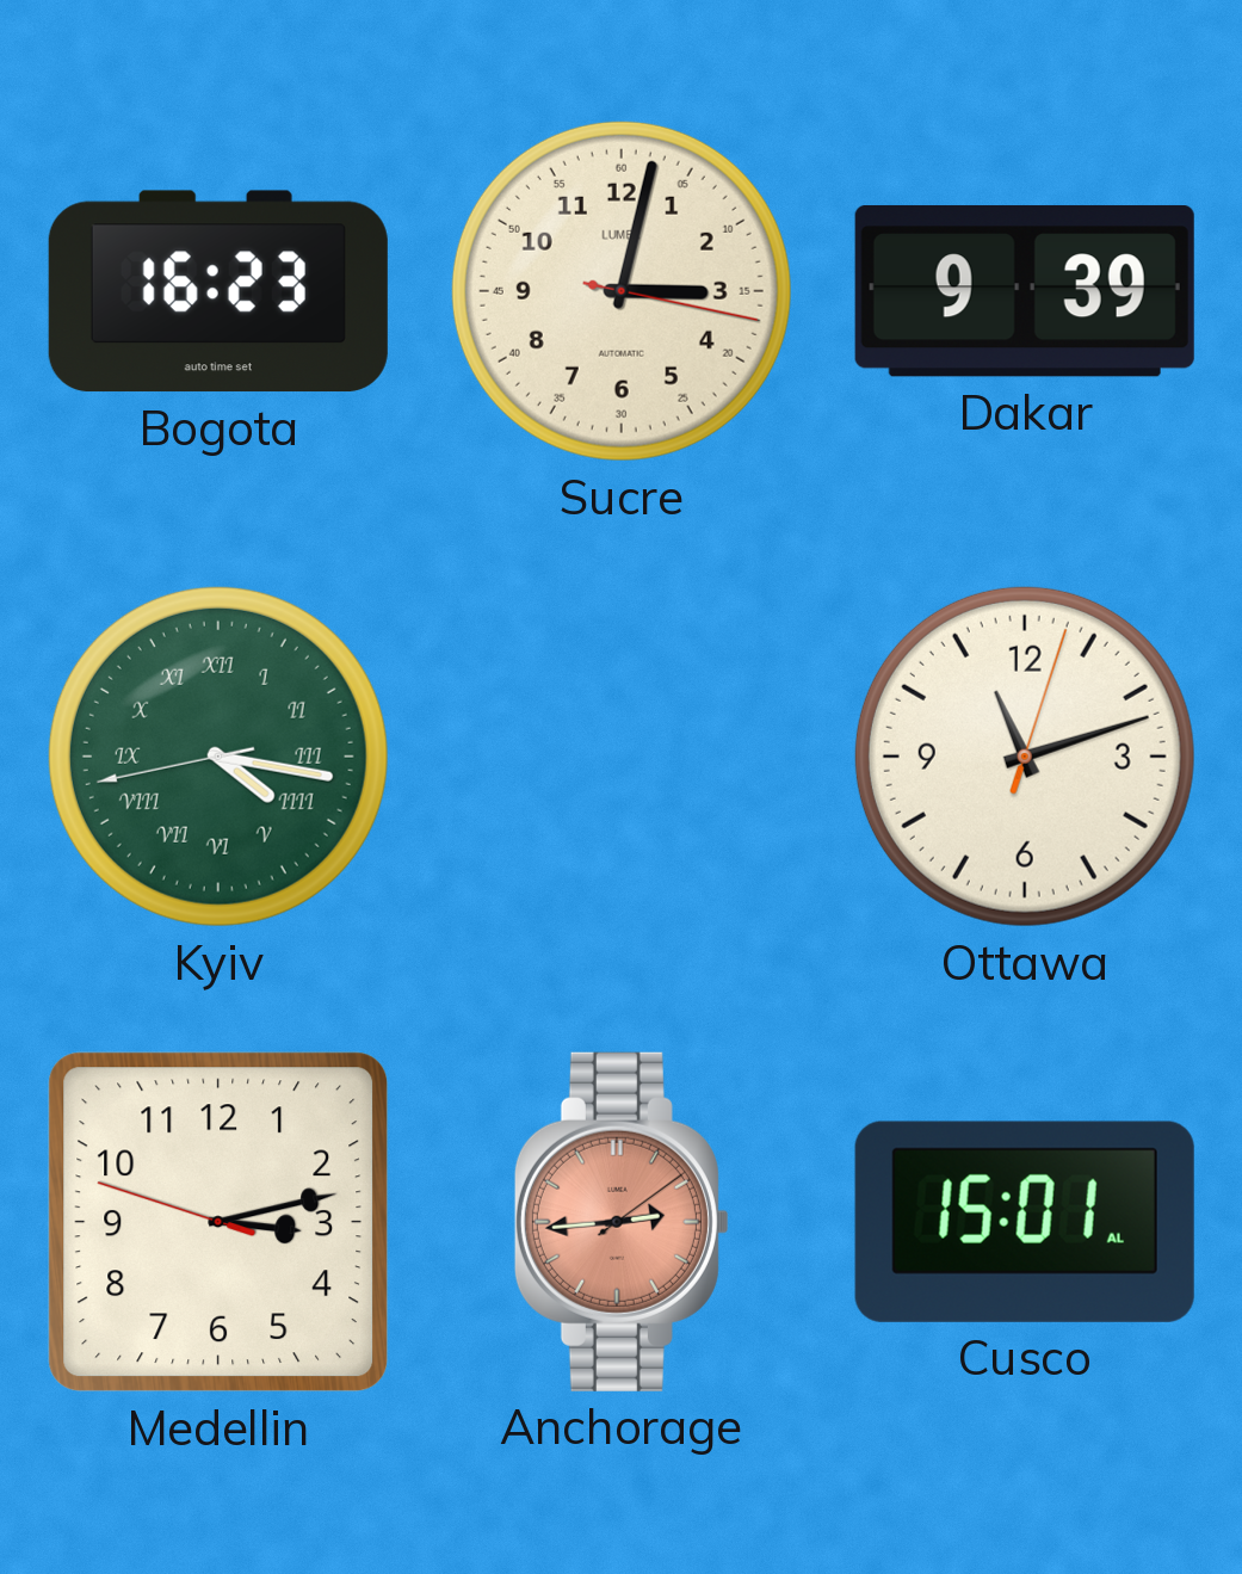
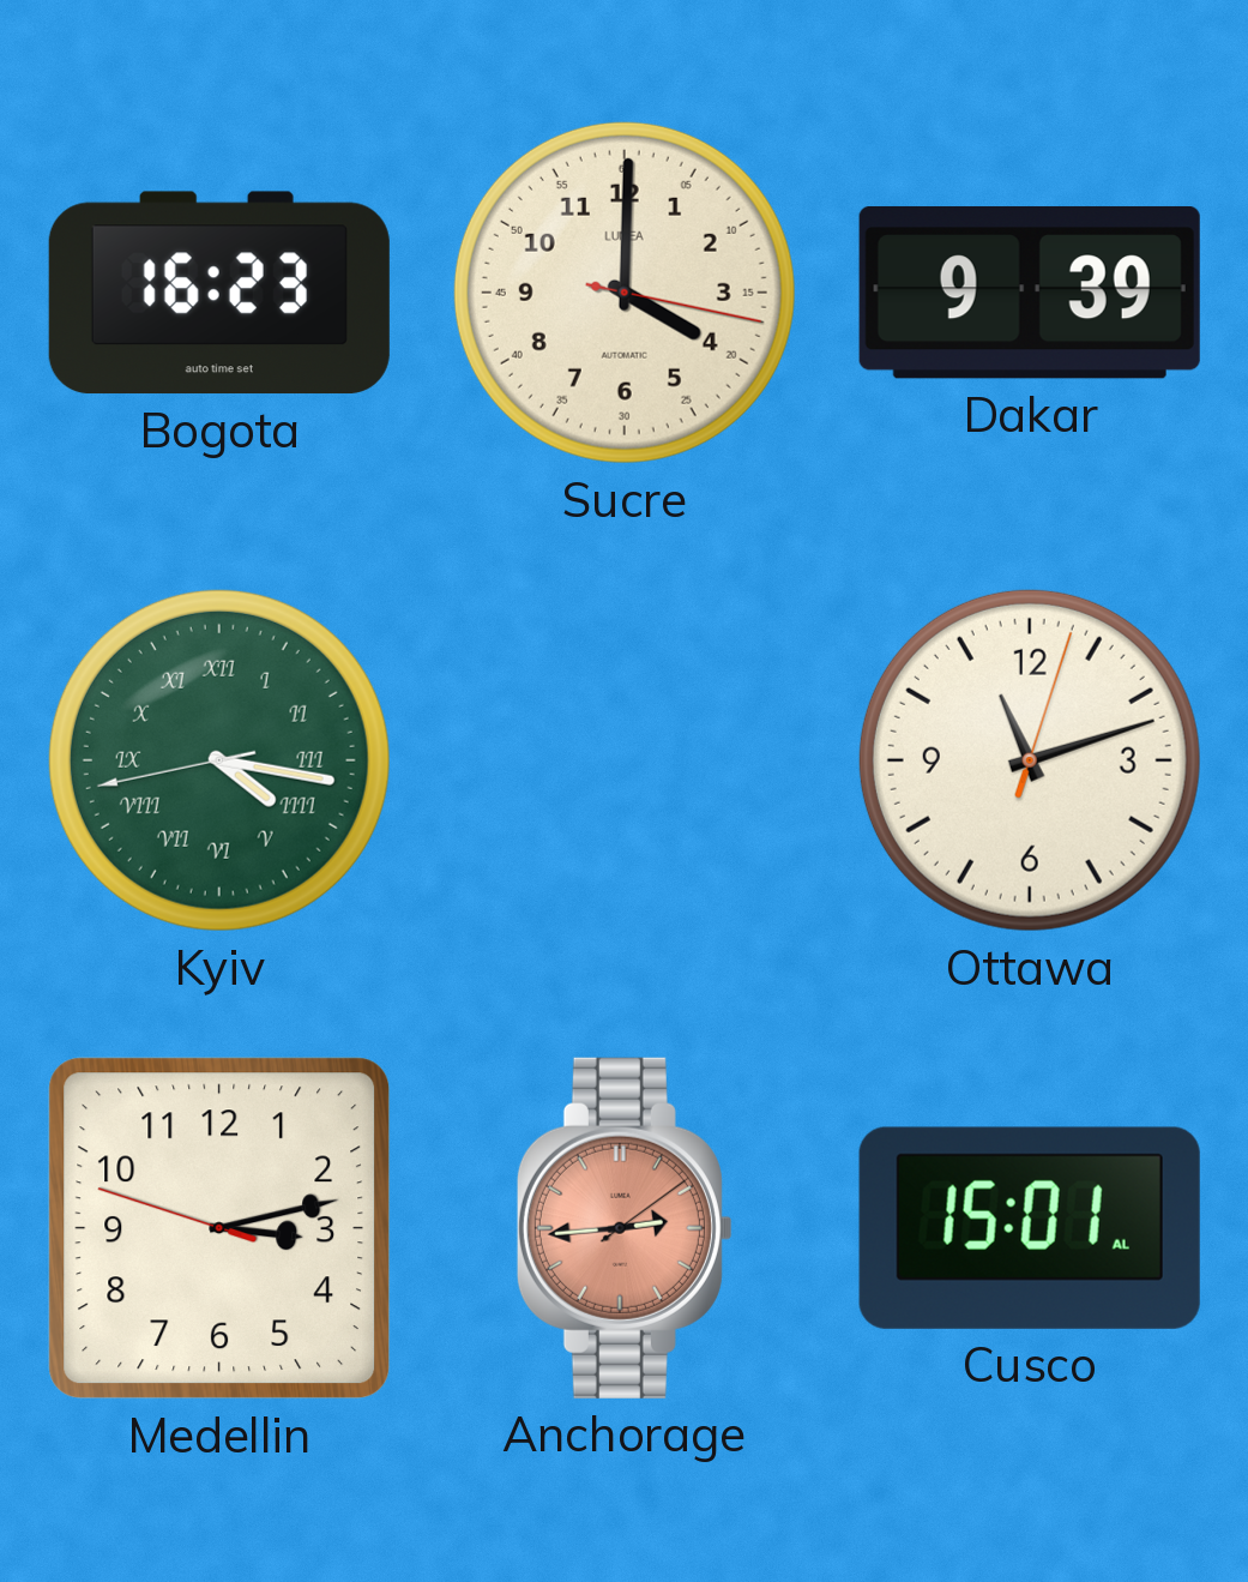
Sucre: 3:02 -> 4:00
